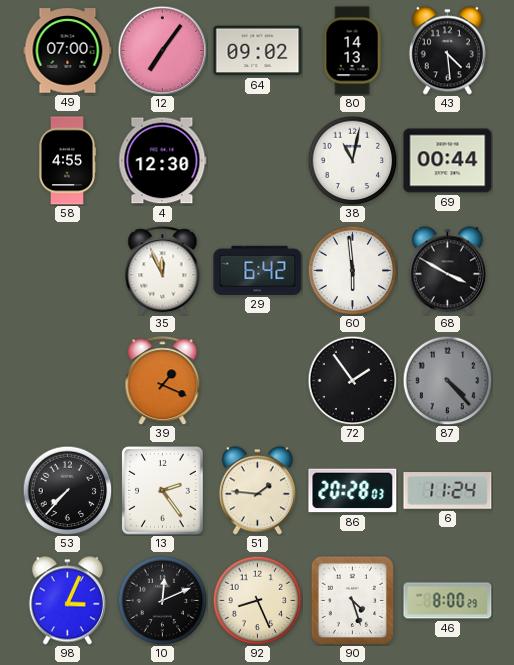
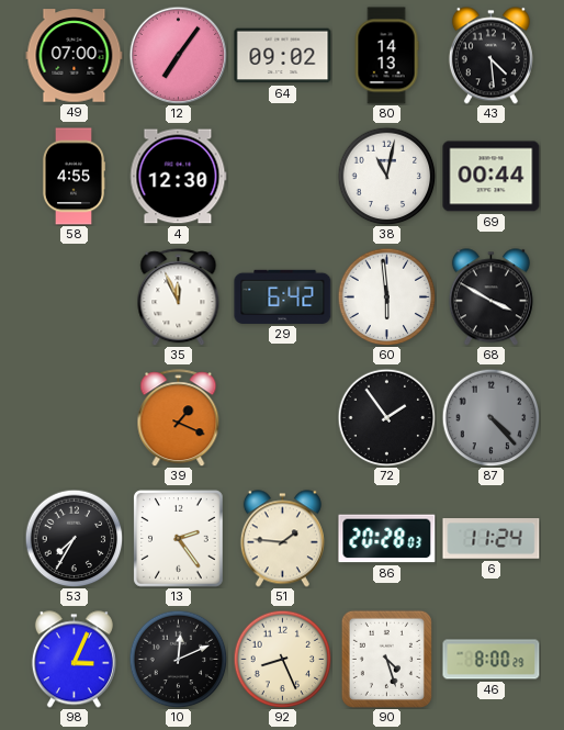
53: 7:37 -> 7:35
